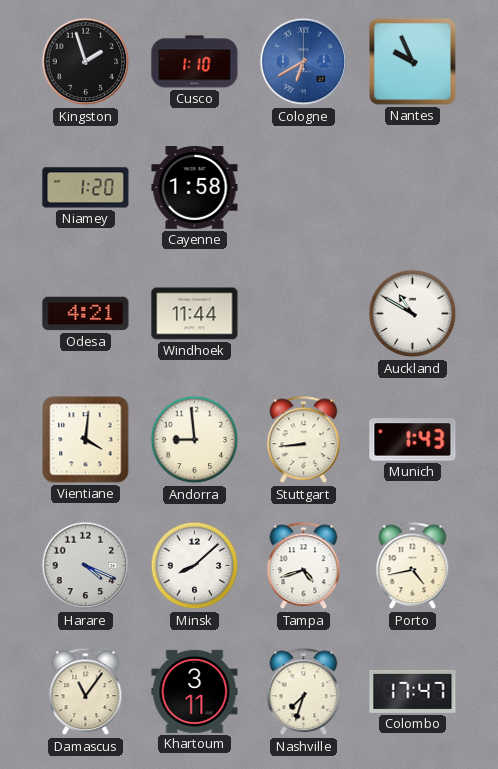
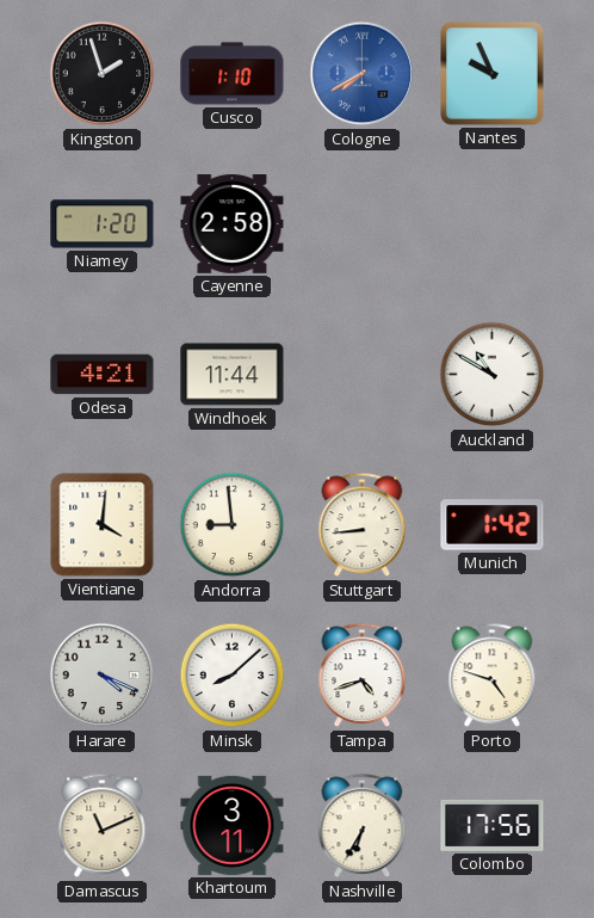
Cologne: 6:40 -> 7:40
Cayenne: 1:58 -> 2:58
Munich: 1:43 -> 1:42
Porto: 4:43 -> 4:48
Damascus: 11:06 -> 11:11
Nashville: 7:33 -> 6:35
Colombo: 17:47 -> 17:56
